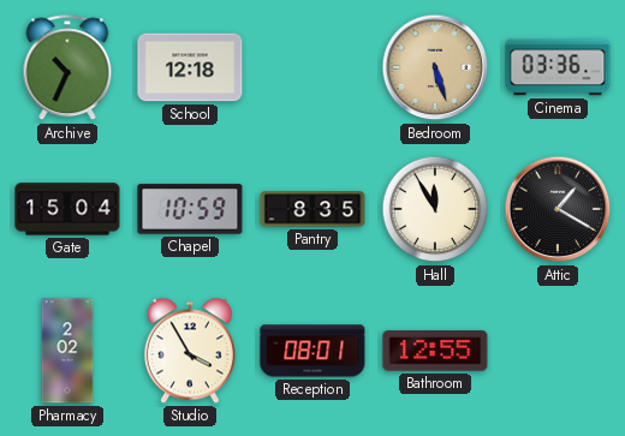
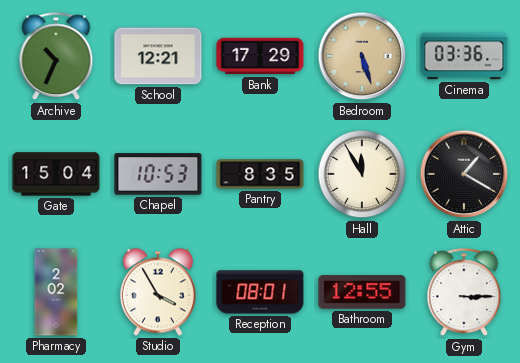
School: 12:18 -> 12:21
Bank: none -> 17:29
Chapel: 10:59 -> 10:53
Gym: none -> 3:15
